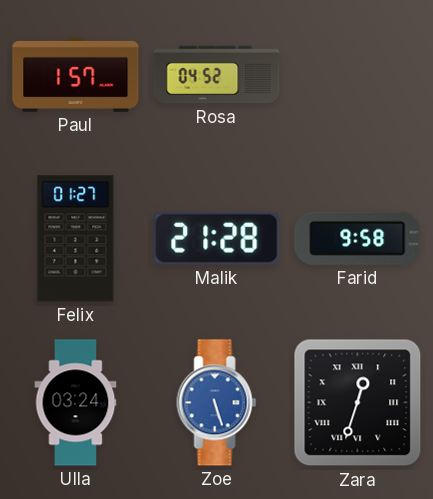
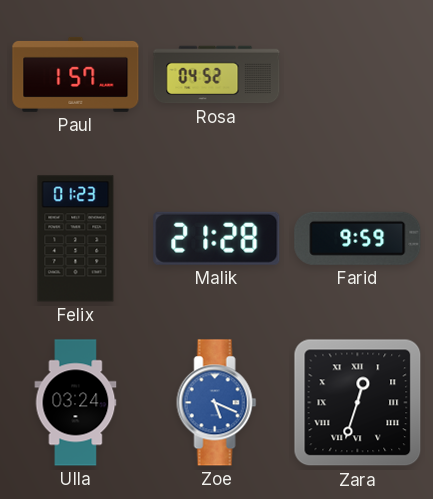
Felix: 01:27 -> 01:23
Farid: 9:58 -> 9:59
Zoe: 5:27 -> 5:19
